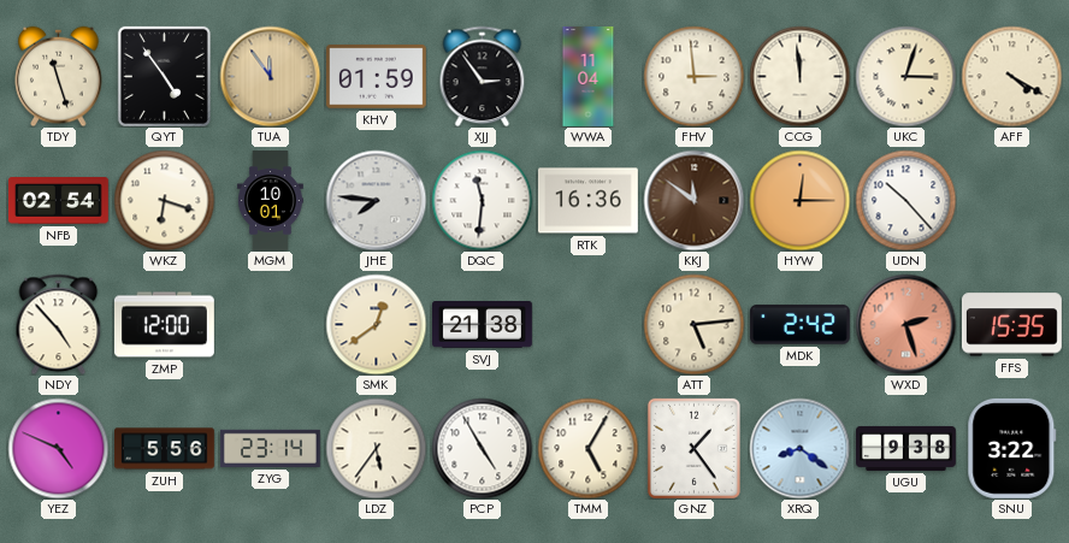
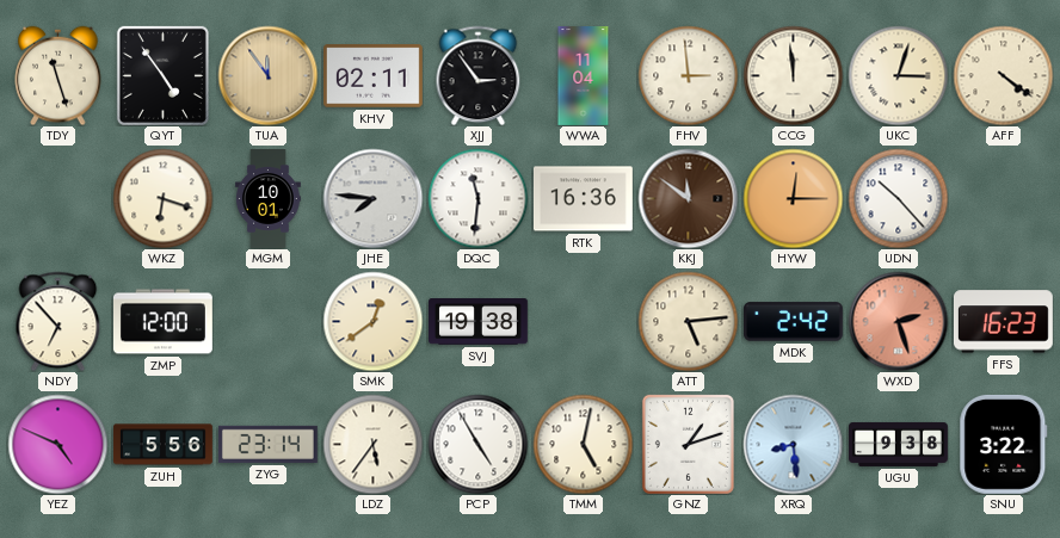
KHV: 01:59 -> 02:11
AFF: 4:20 -> 4:21
NFB: 02:54 -> none
NDY: 4:53 -> 6:53
SVJ: 21:38 -> 19:38
FFS: 15:35 -> 16:23
TMM: 5:05 -> 5:02
GNZ: 1:24 -> 1:12
XRQ: 8:21 -> 8:29
